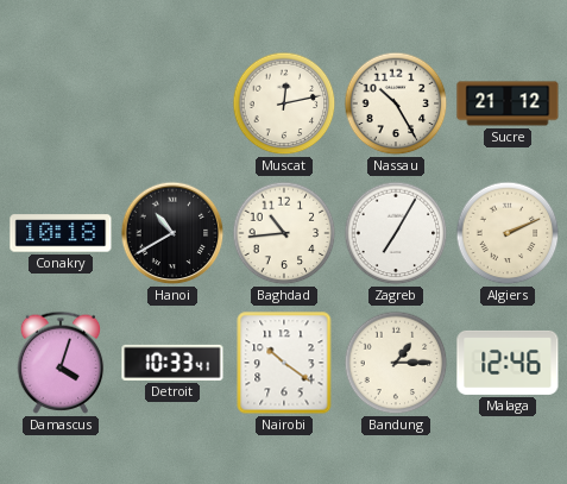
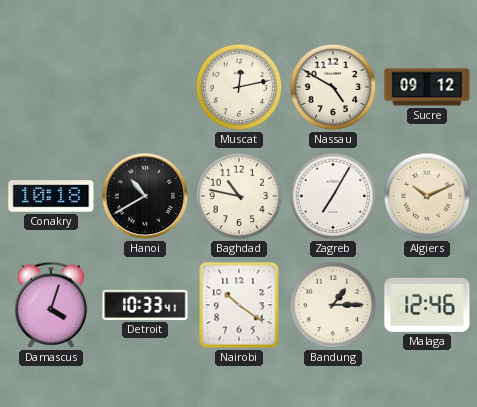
Nassau: 10:25 -> 4:50
Sucre: 21:12 -> 09:12
Baghdad: 10:44 -> 10:47
Algiers: 2:11 -> 10:11
